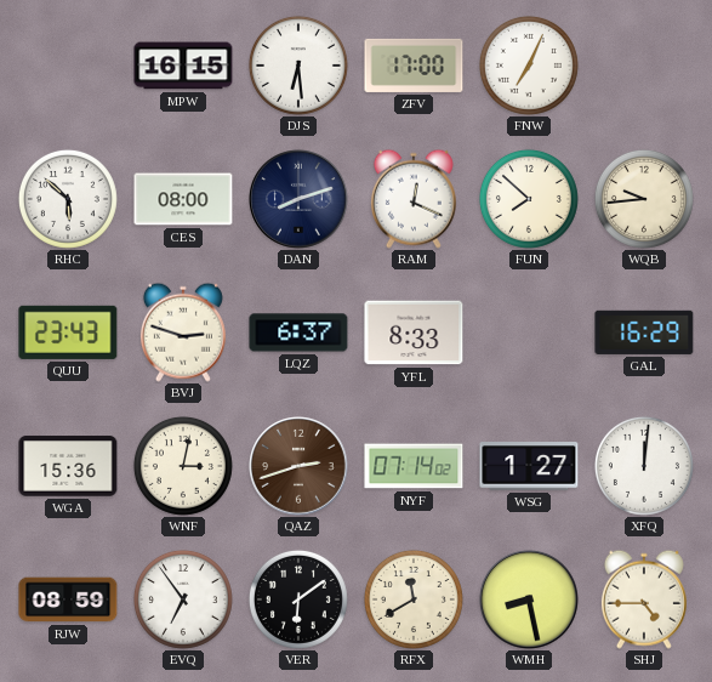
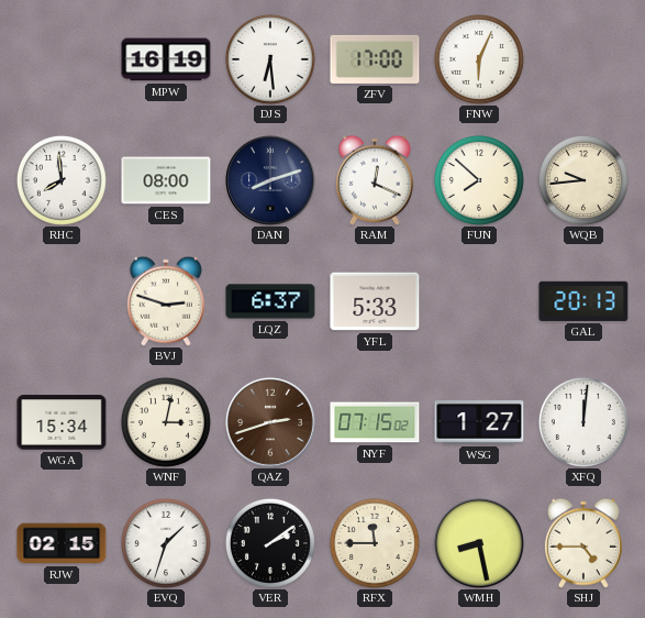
MPW: 16:15 -> 16:19
FNW: 7:04 -> 6:04
RHC: 5:52 -> 7:59
QUU: 23:43 -> none
YFL: 8:33 -> 5:33
GAL: 16:29 -> 20:13
WGA: 15:36 -> 15:34
NYF: 07:14 -> 07:15
RJW: 08:59 -> 02:15
EVQ: 6:54 -> 1:33
VER: 6:09 -> 2:09
RFX: 11:40 -> 11:45
